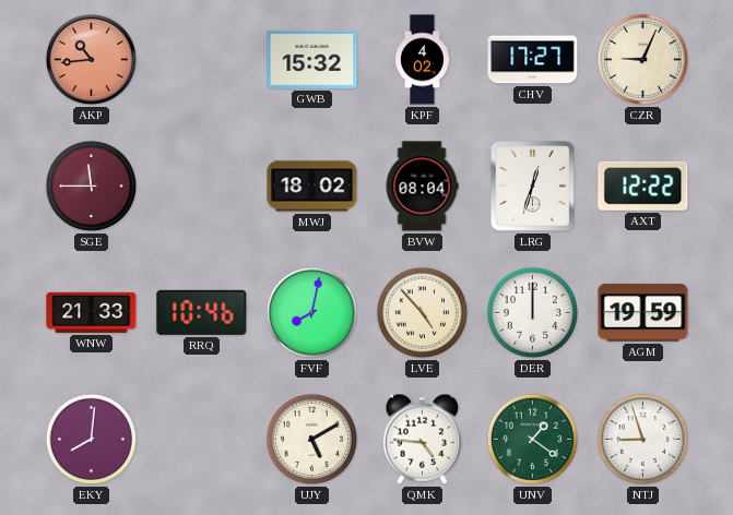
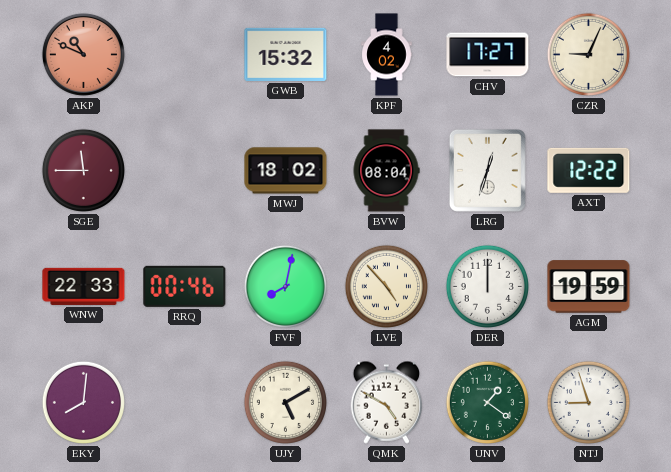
AKP: 10:44 -> 10:49
WNW: 21:33 -> 22:33
RRQ: 10:46 -> 00:46
QMK: 4:46 -> 4:50
